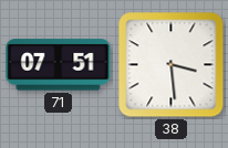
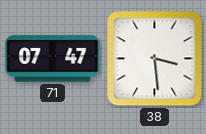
71: 07:51 -> 07:47
